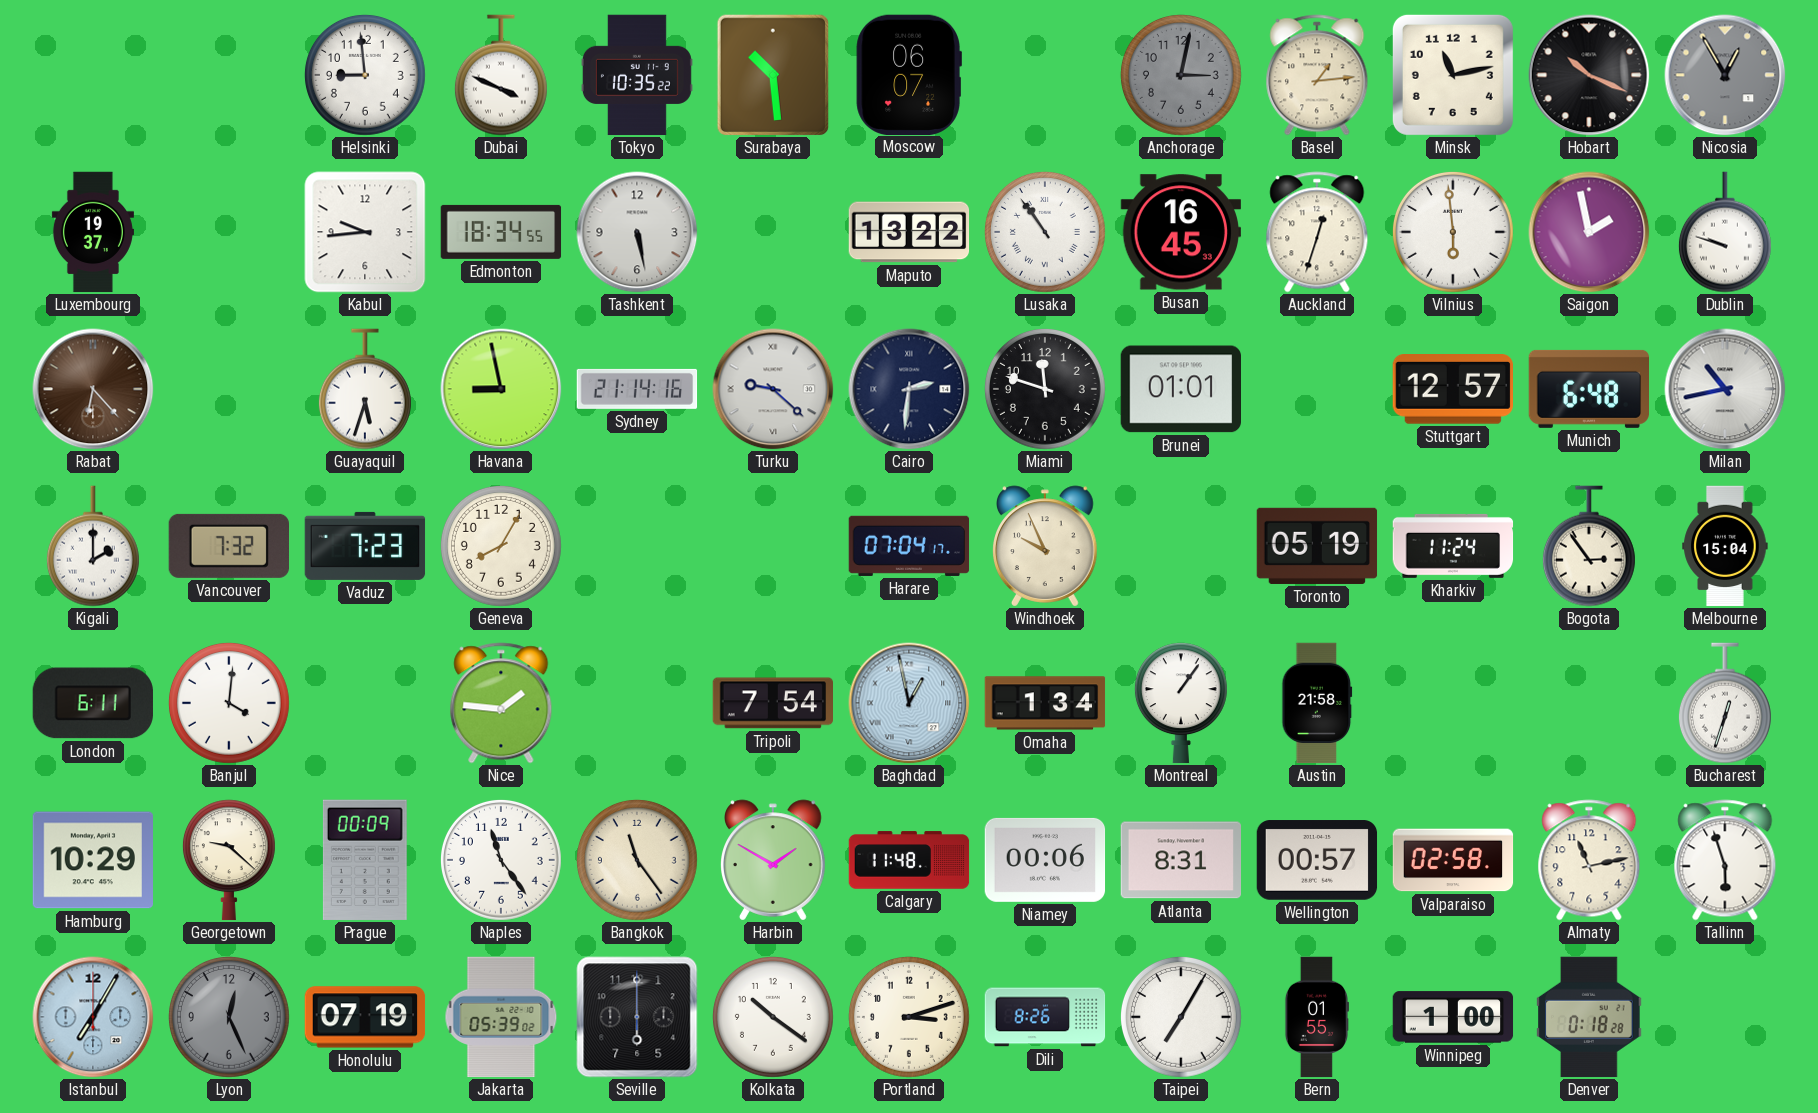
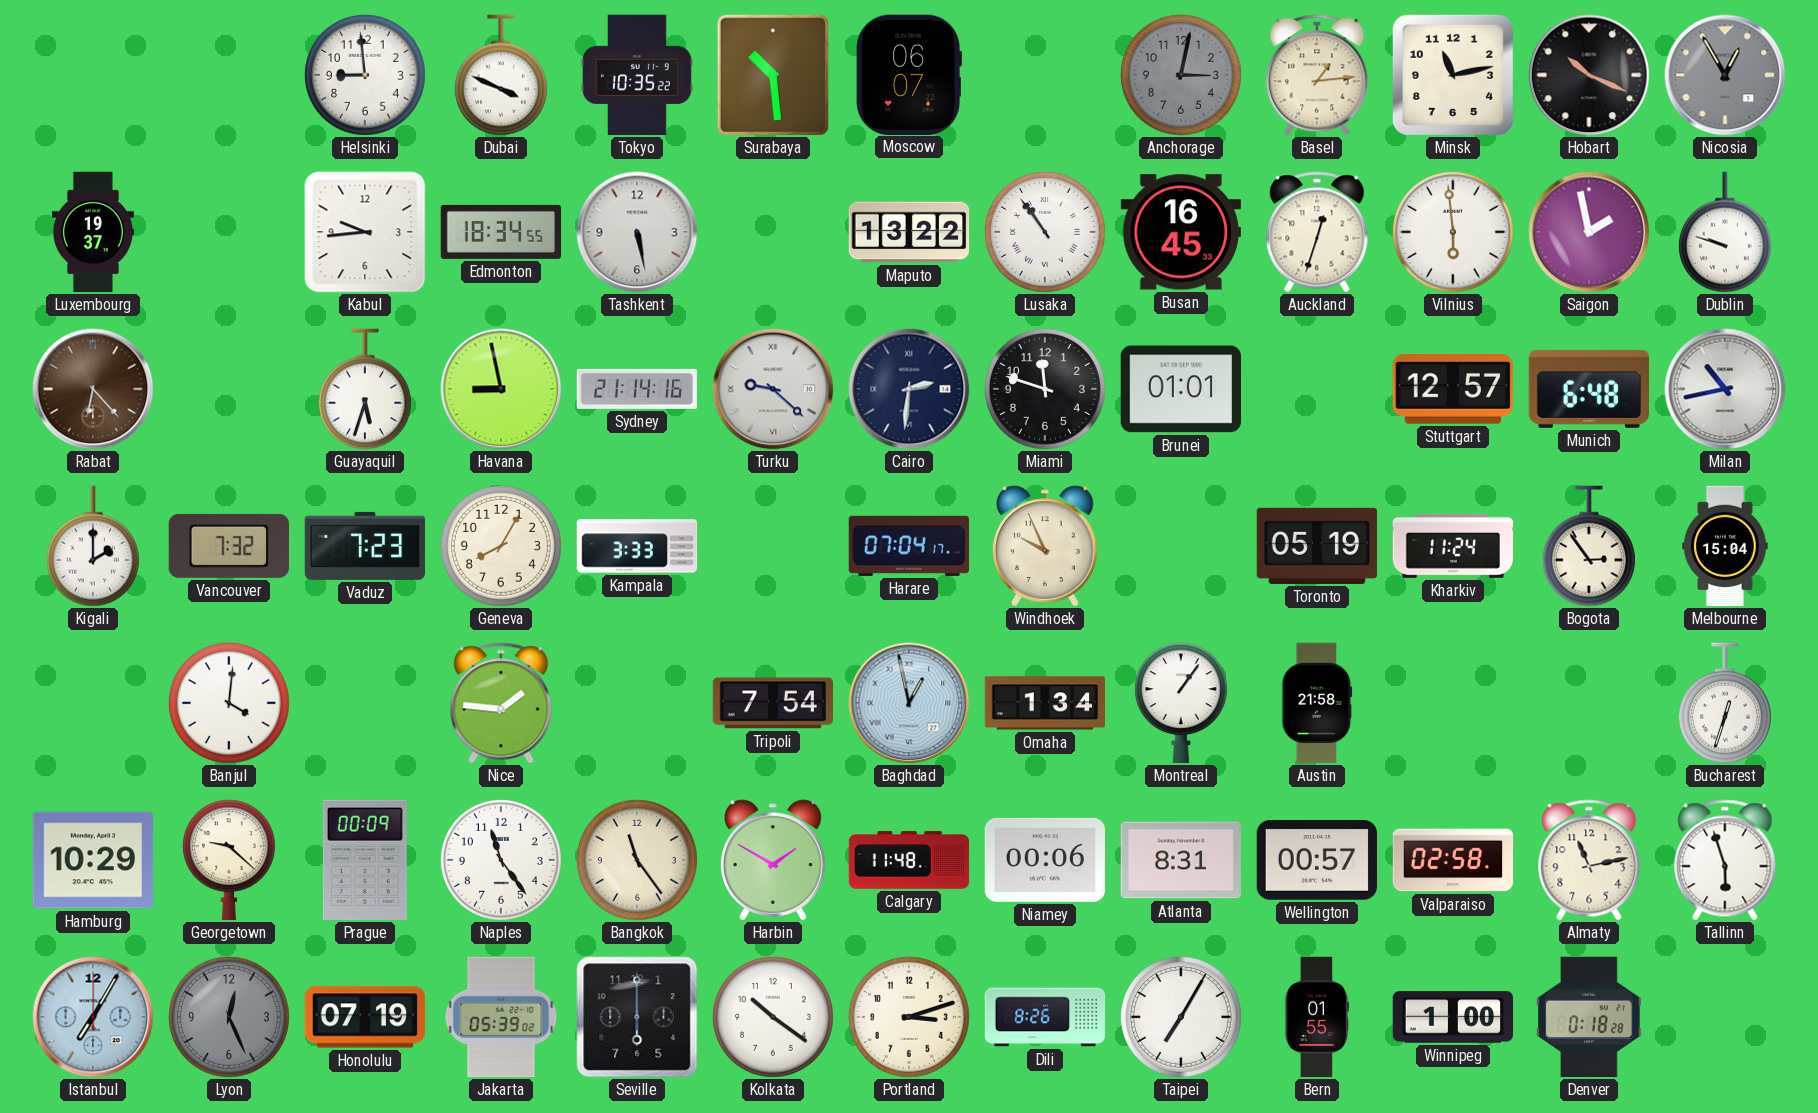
Kampala: none -> 3:33
London: 6:11 -> none
